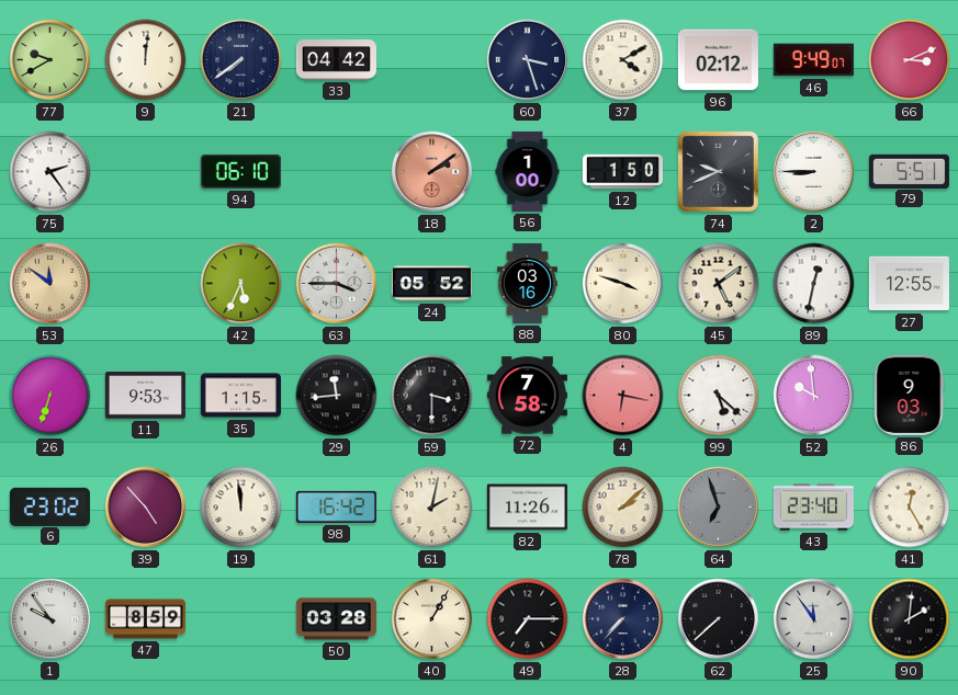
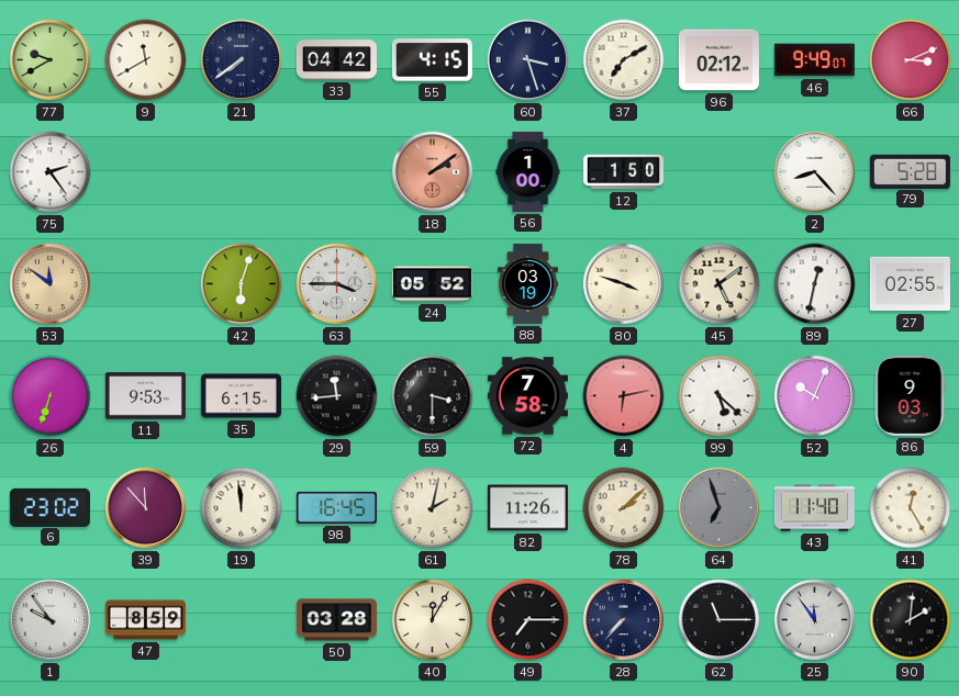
9: 12:01 -> 11:40
55: none -> 4:15
37: 4:10 -> 7:10
94: 06:10 -> none
74: 9:41 -> none
2: 8:45 -> 8:23
79: 5:51 -> 5:28
42: 5:34 -> 6:03
88: 03:16 -> 03:19
27: 12:55 -> 02:55
35: 1:15 -> 6:15
4: 6:17 -> 6:13
52: 9:59 -> 10:04
39: 4:53 -> 11:53
98: 16:42 -> 16:45
43: 23:40 -> 11:40
40: 1:05 -> 12:05
62: 7:38 -> 11:15
